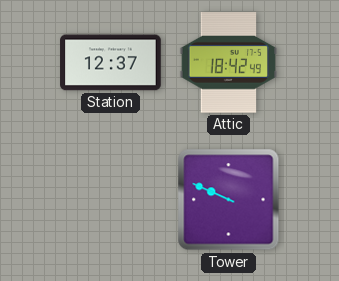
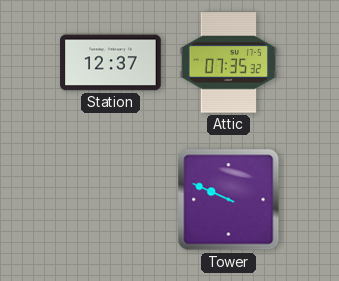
Attic: 18:42 -> 07:35
